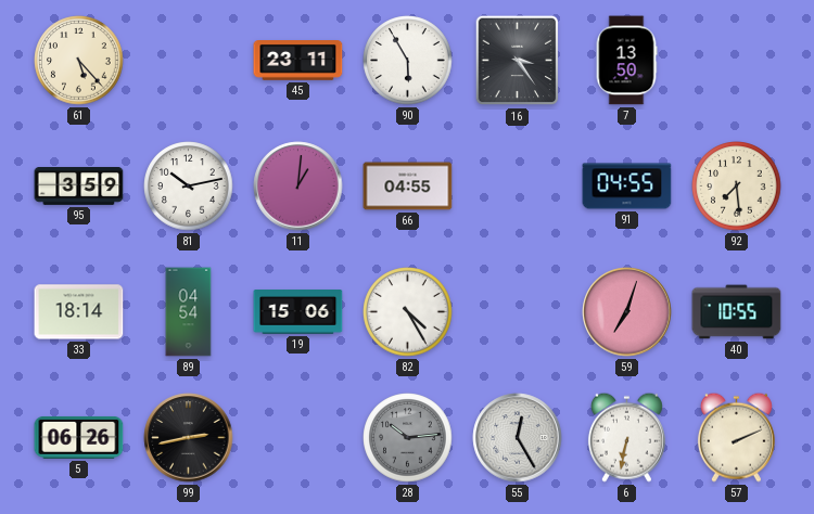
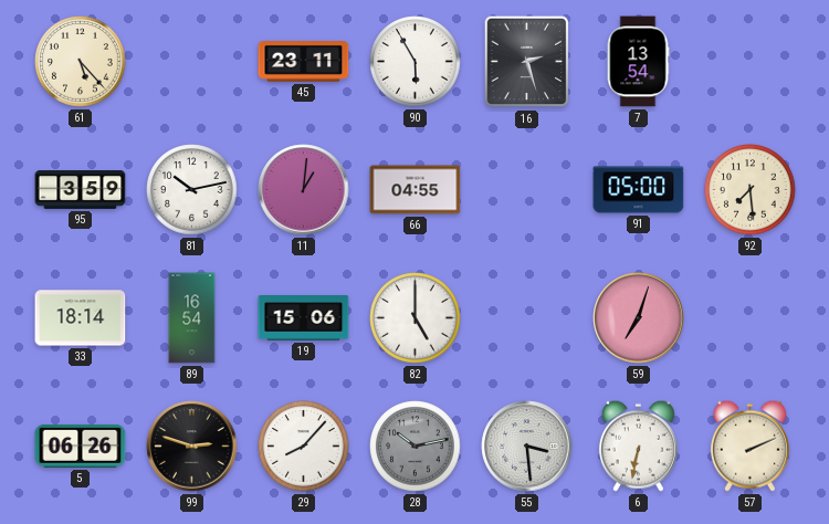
16: 3:24 -> 2:27
7: 13:50 -> 13:54
91: 04:55 -> 05:00
89: 04:54 -> 16:54
82: 4:25 -> 5:00
40: 10:55 -> none
99: 2:43 -> 2:48
29: none -> 8:07
28: 10:14 -> 10:13
55: 12:25 -> 3:29
